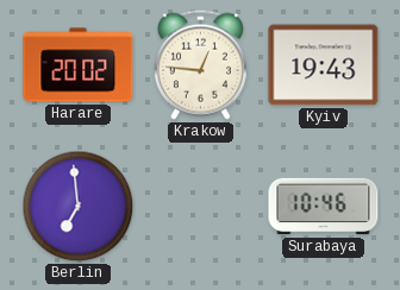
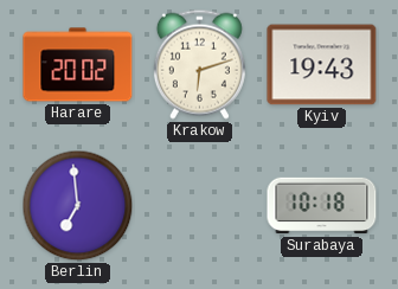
Krakow: 12:46 -> 6:12
Surabaya: 10:46 -> 10:18
